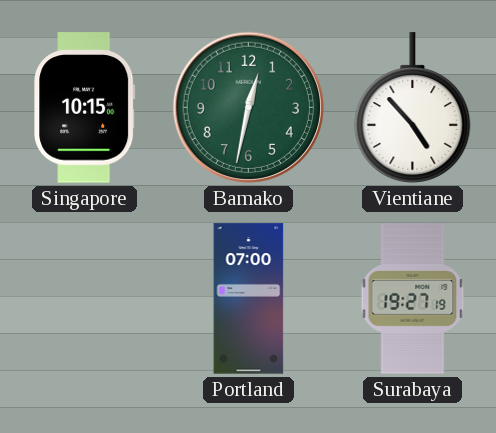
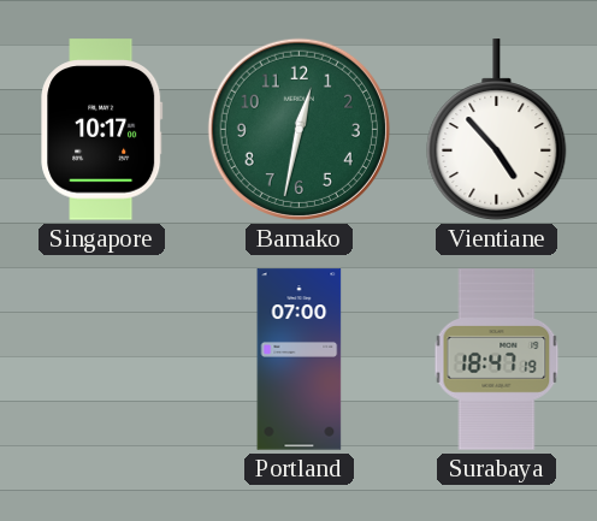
Singapore: 10:15 -> 10:17
Surabaya: 19:27 -> 18:47
